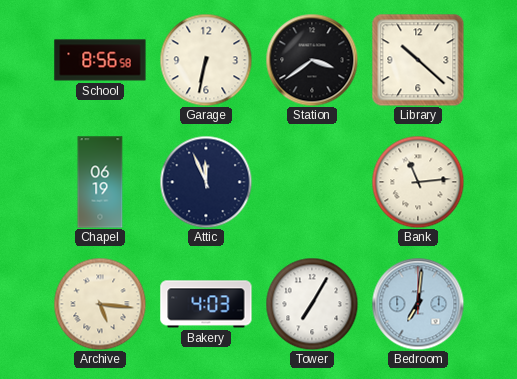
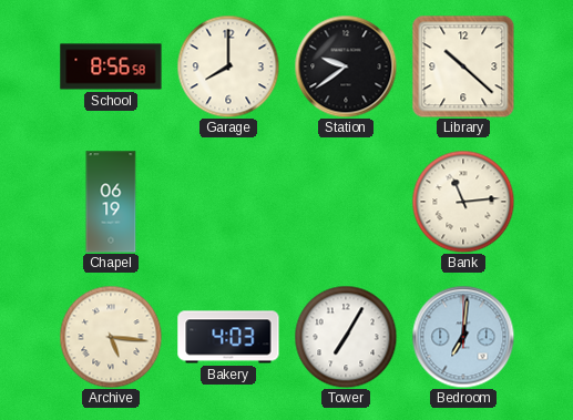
Garage: 6:32 -> 8:00
Station: 3:39 -> 9:39
Attic: 11:56 -> none
